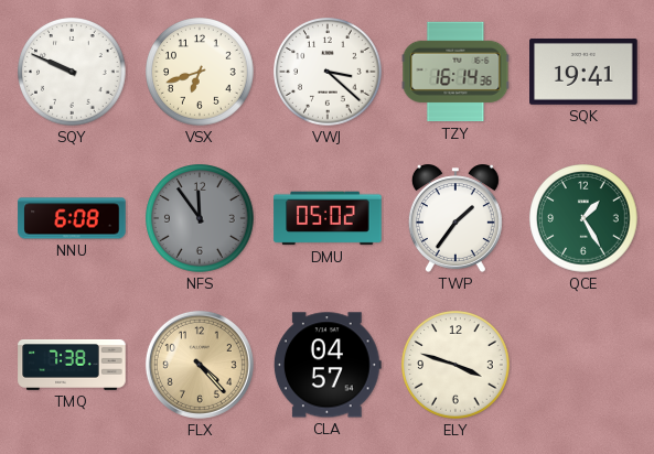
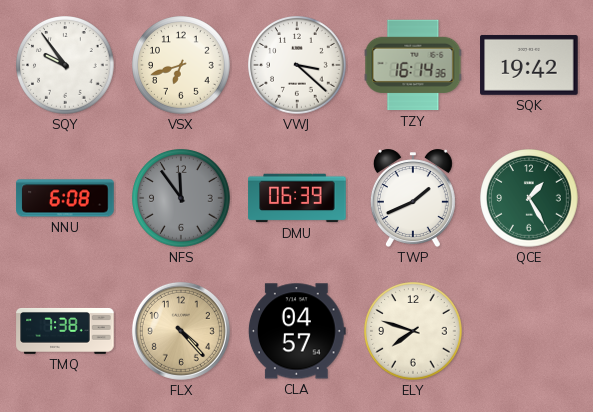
SQY: 9:49 -> 9:54
SQK: 19:41 -> 19:42
DMU: 05:02 -> 06:39
TWP: 1:36 -> 1:41
ELY: 3:48 -> 7:48
